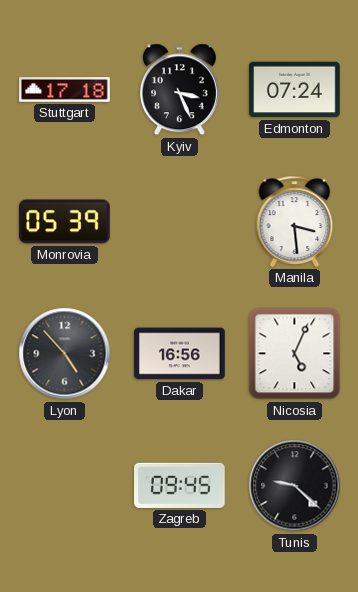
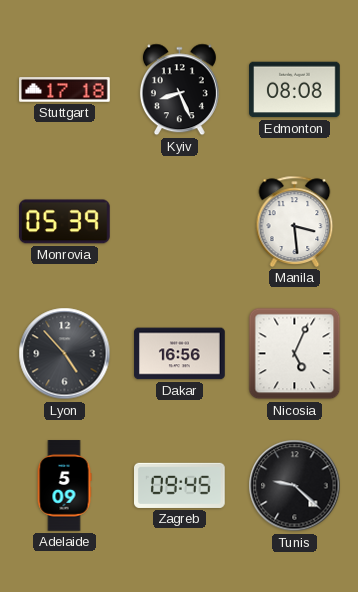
Kyiv: 3:26 -> 8:26
Edmonton: 07:24 -> 08:08
Adelaide: none -> 5:09
